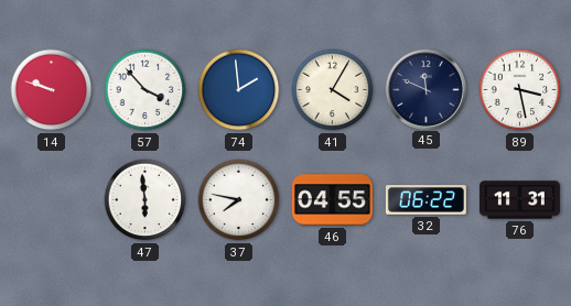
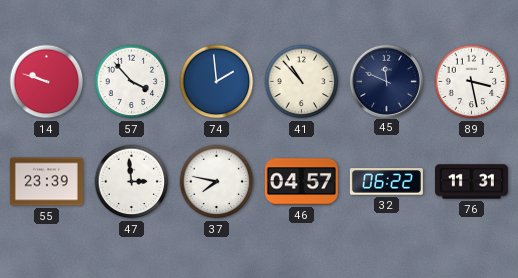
41: 4:05 -> 10:53
55: none -> 23:39
47: 5:59 -> 2:59
46: 04:55 -> 04:57
